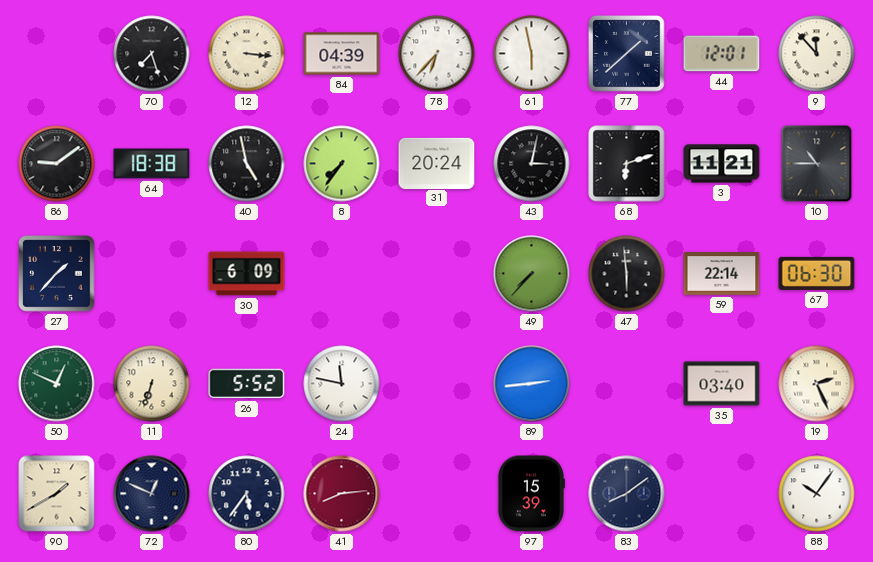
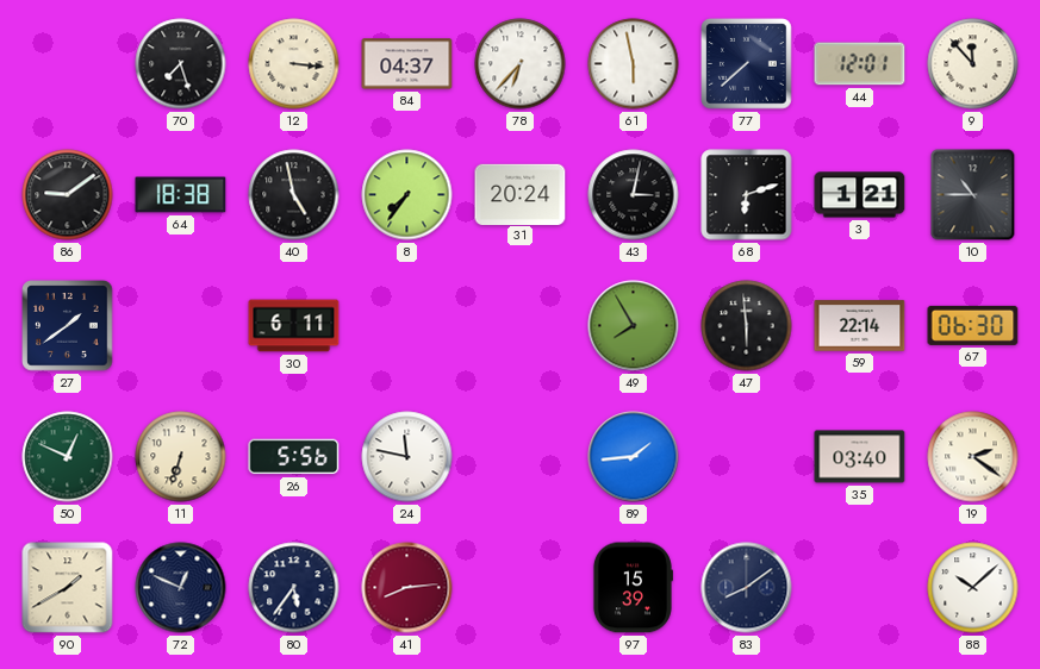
84: 04:39 -> 04:37
77: 1:38 -> 7:38
3: 11:21 -> 1:21
27: 1:37 -> 1:39
30: 6:09 -> 6:11
49: 7:37 -> 7:55
26: 5:52 -> 5:56
89: 2:44 -> 1:44
19: 2:26 -> 2:21
88: 10:06 -> 10:08
